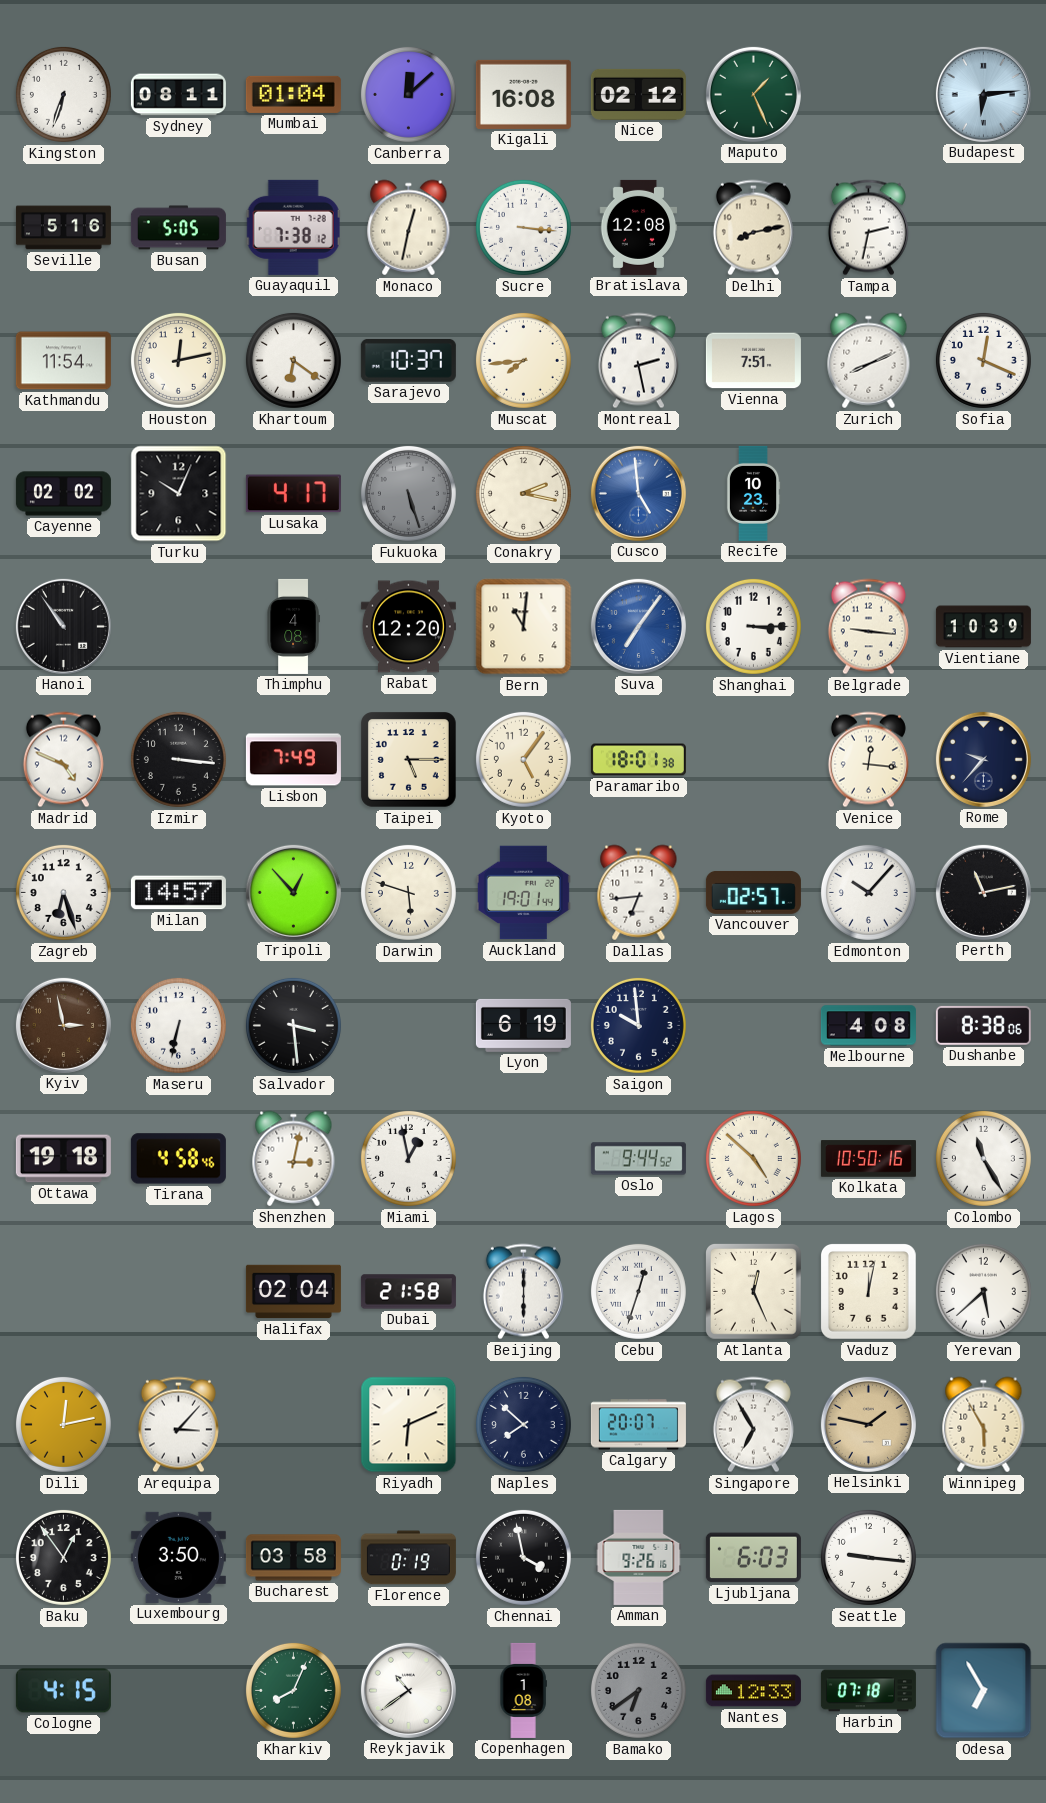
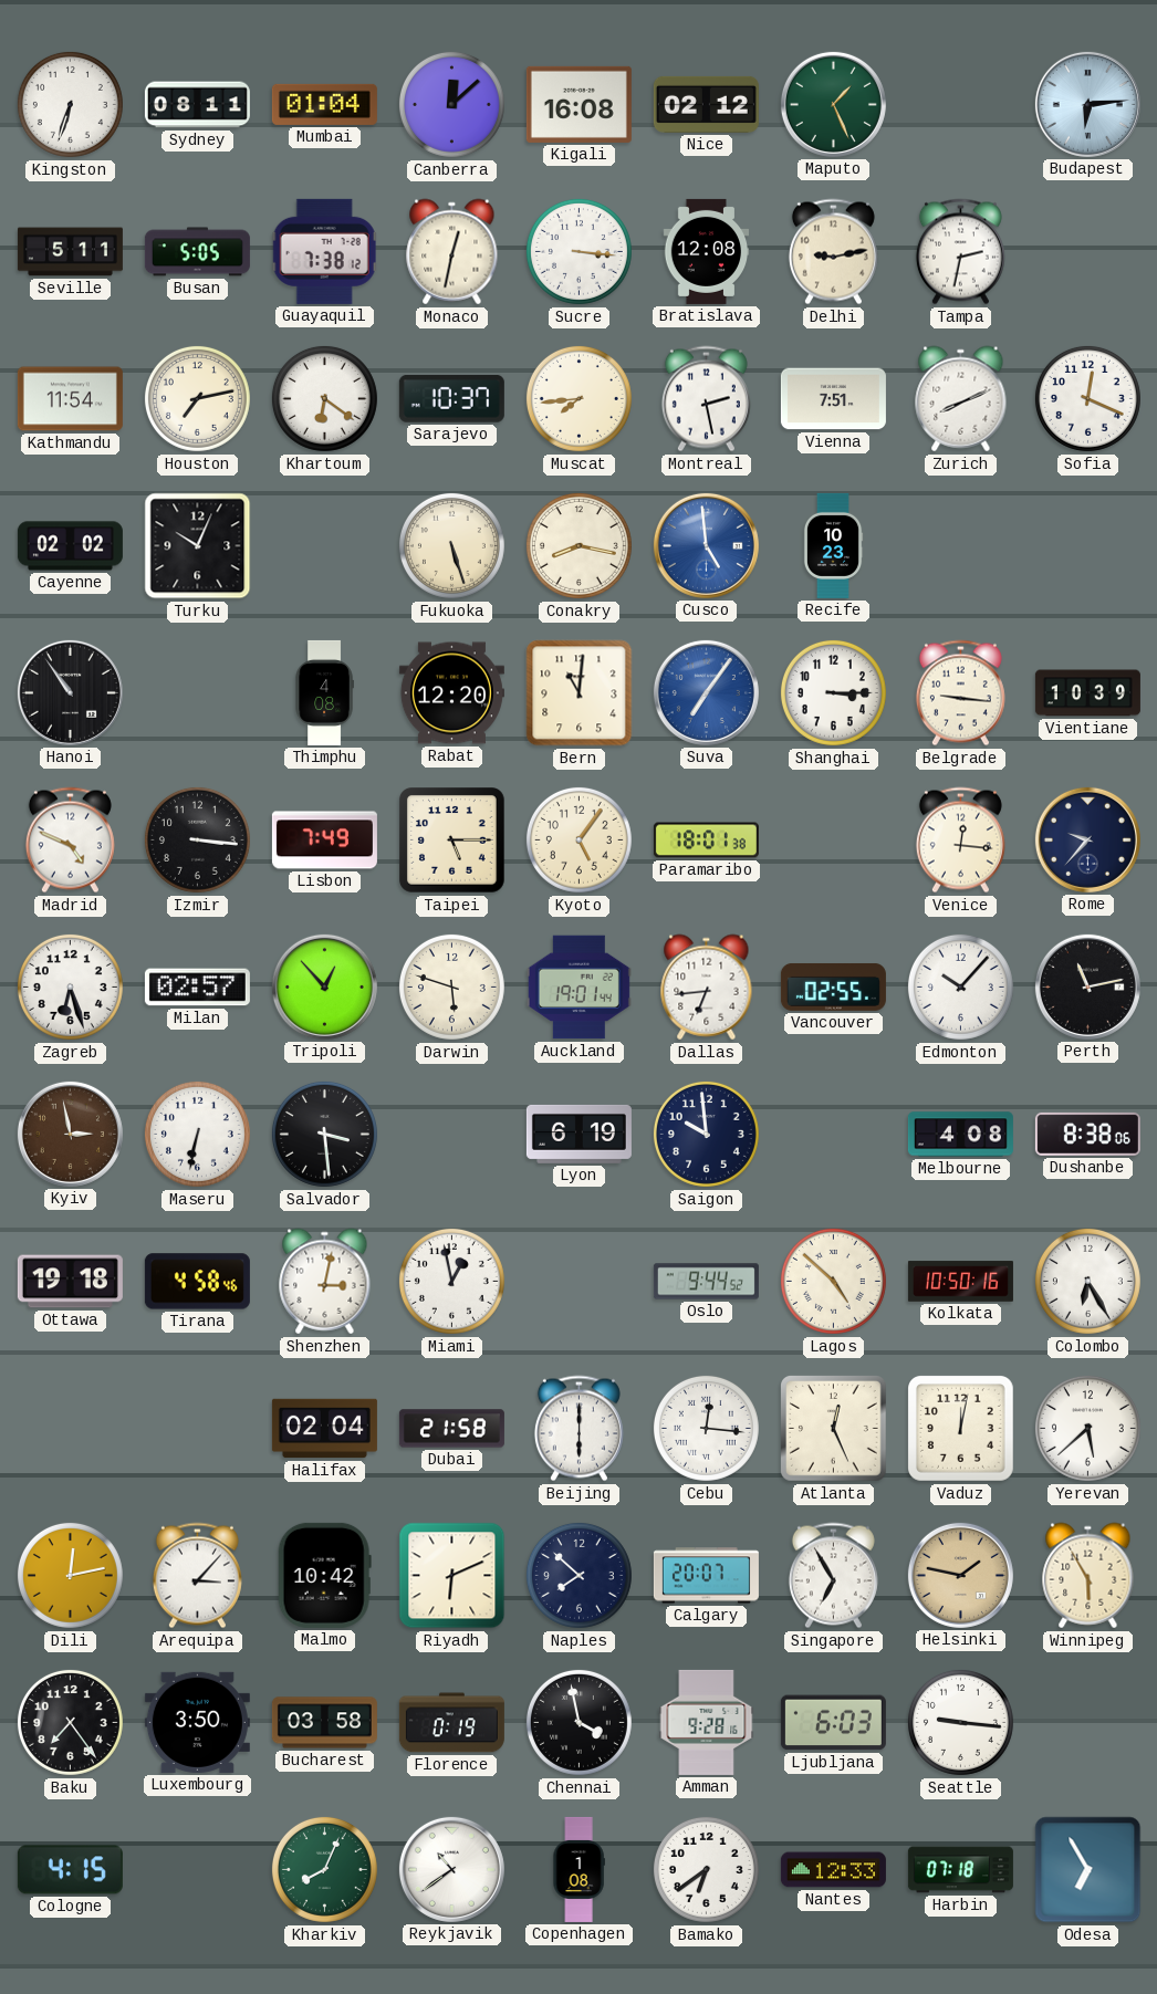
Seville: 5:16 -> 5:11
Delhi: 8:13 -> 9:13
Houston: 12:13 -> 7:13
Lusaka: 4:17 -> none
Fukuoka dial: grey -> cream
Conakry: 2:17 -> 8:17
Milan: 14:57 -> 02:57
Vancouver: 02:57 -> 02:55
Colombo: 11:25 -> 6:25
Cebu: 12:33 -> 12:16
Malmo: none -> 10:42
Baku: 12:54 -> 7:24
Amman: 9:26 -> 9:28
Bamako dial: grey -> white
